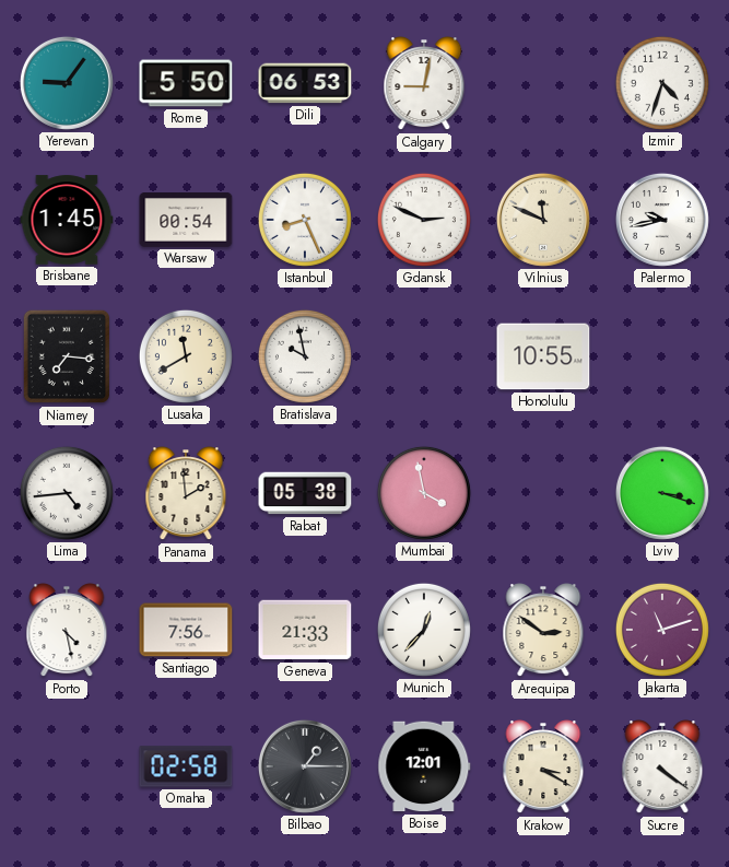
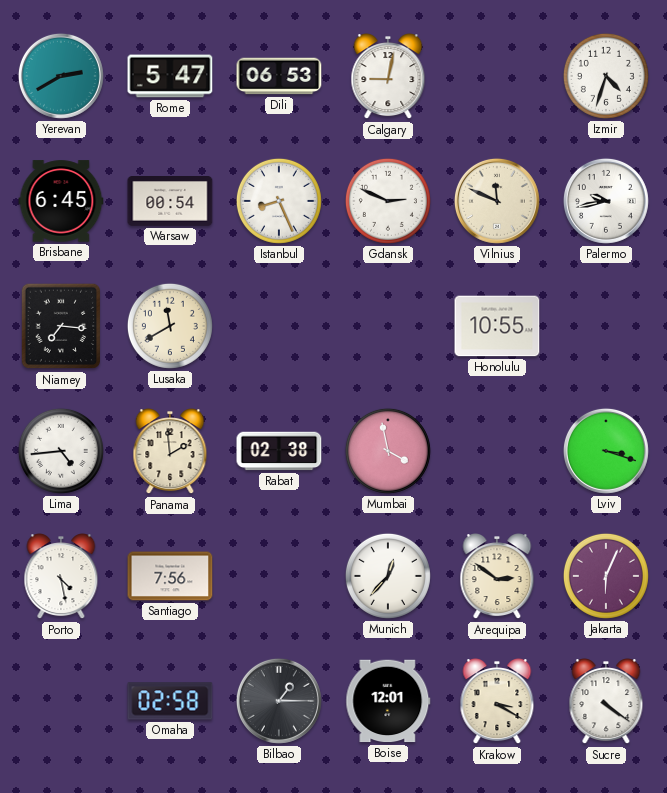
Yerevan: 9:06 -> 2:40
Rome: 5:50 -> 5:47
Brisbane: 1:45 -> 6:45
Bratislava: 9:58 -> none
Rabat: 05:38 -> 02:38
Geneva: 21:33 -> none
Jakarta: 11:12 -> 6:04
